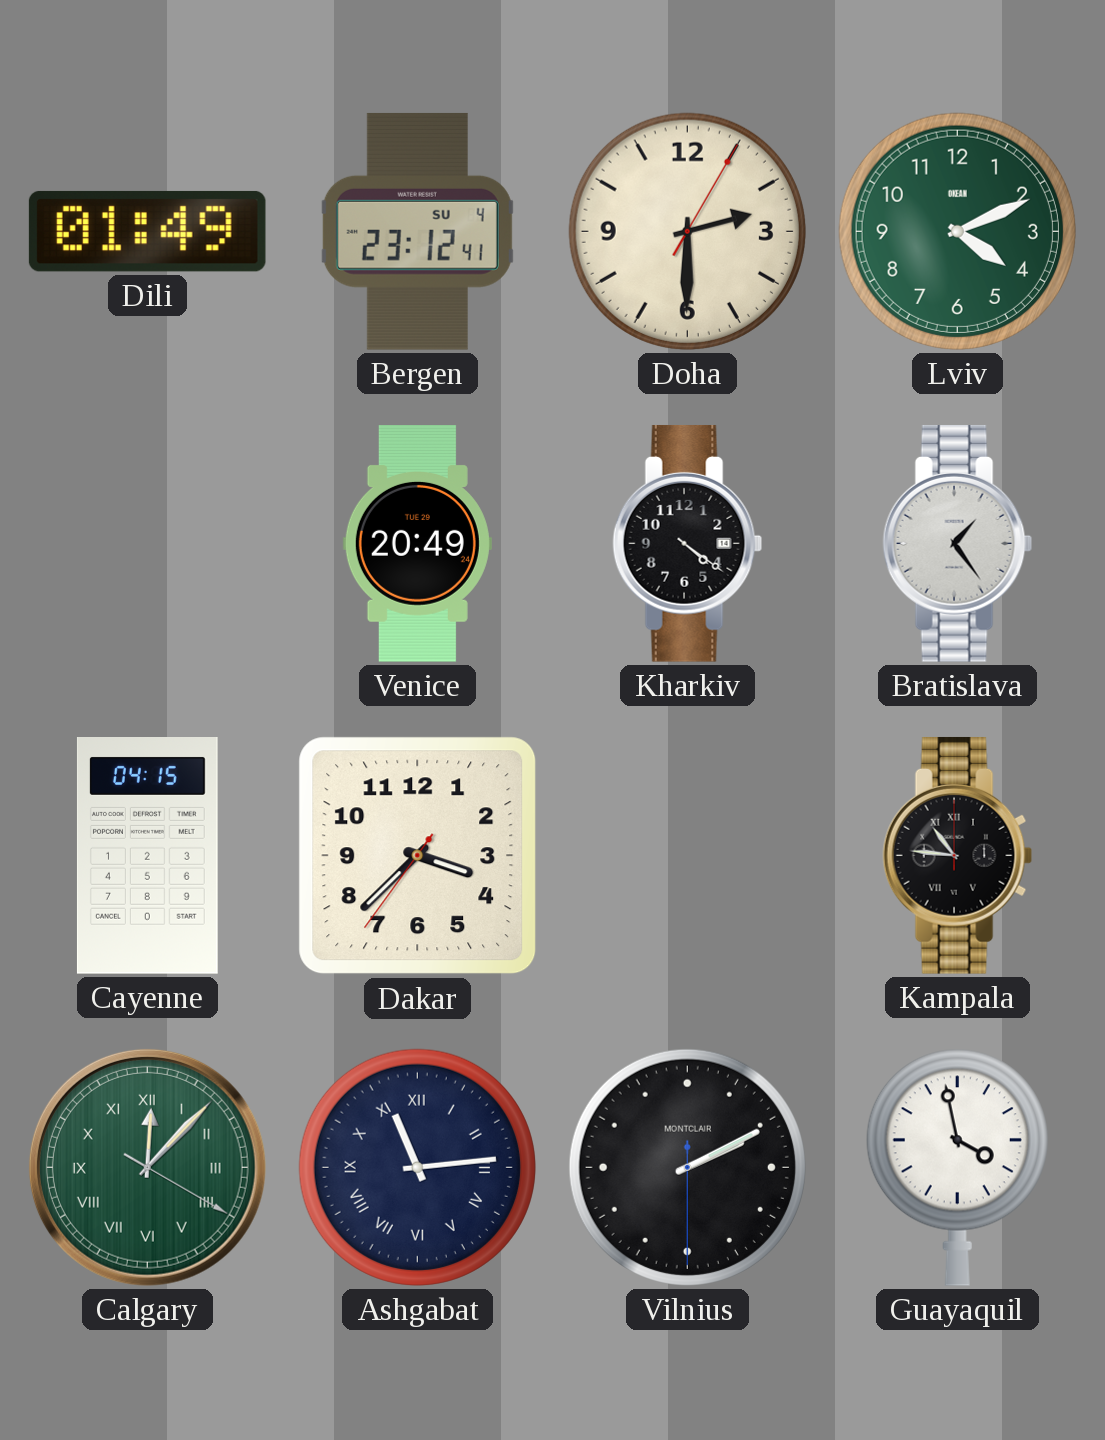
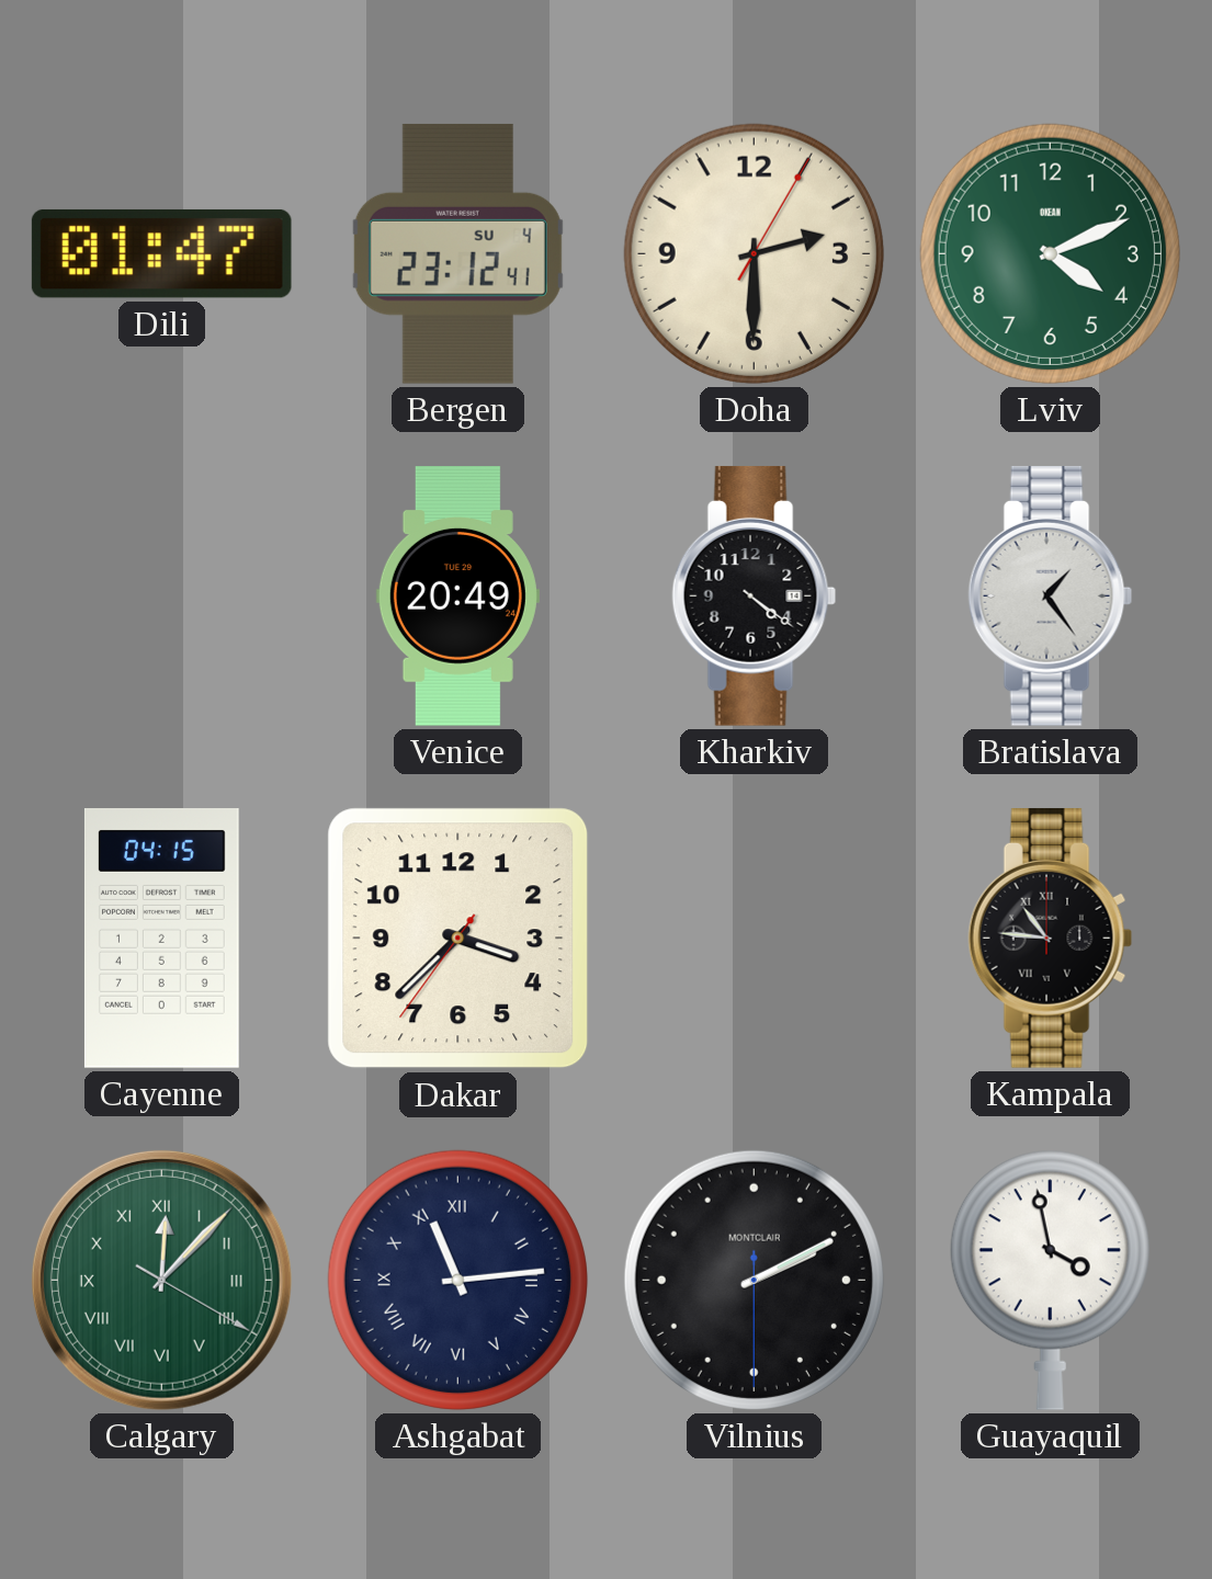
Dili: 01:49 -> 01:47
